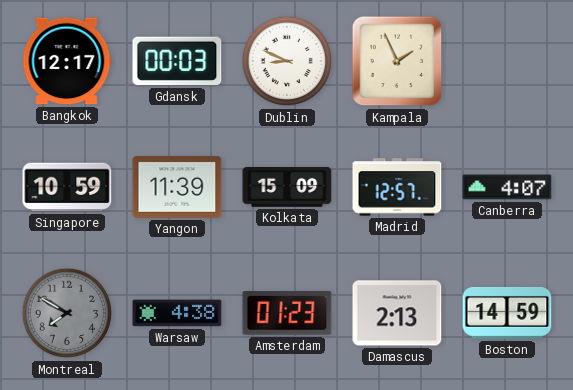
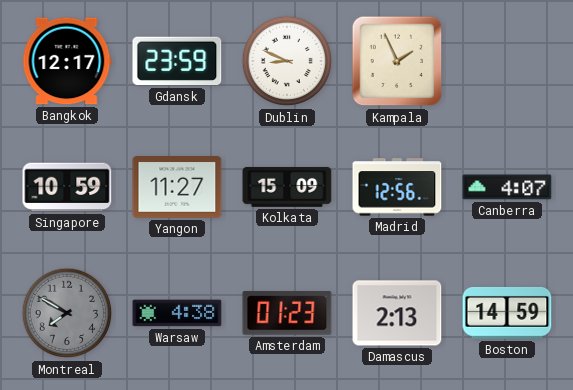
Gdansk: 00:03 -> 23:59
Yangon: 11:39 -> 11:27
Madrid: 12:57 -> 12:56
